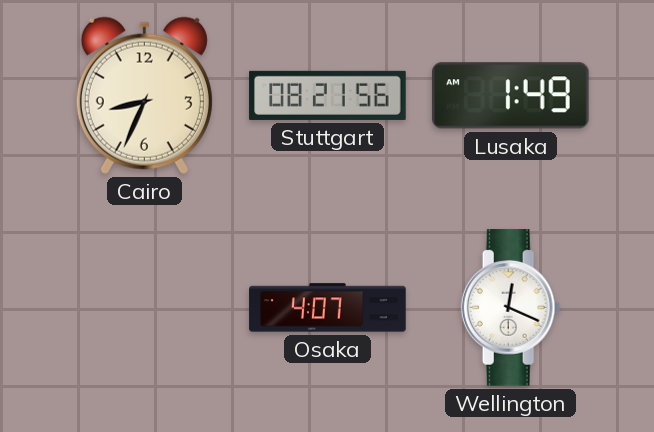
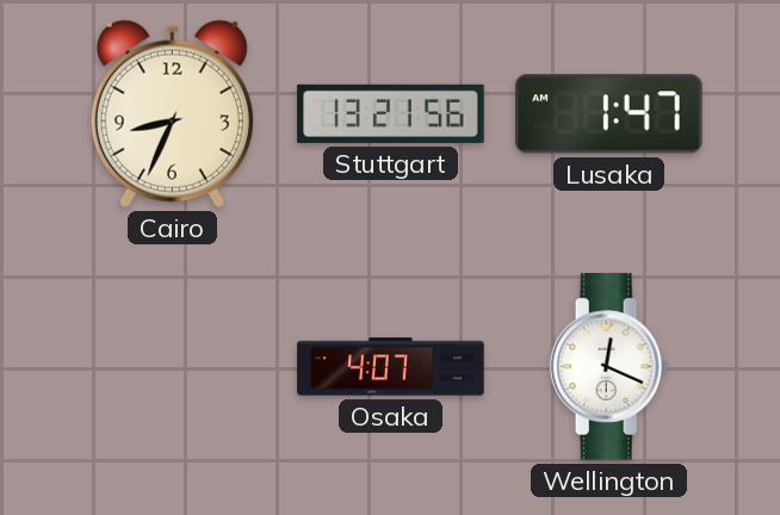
Stuttgart: 08:21 -> 13:21
Lusaka: 1:49 -> 1:47
